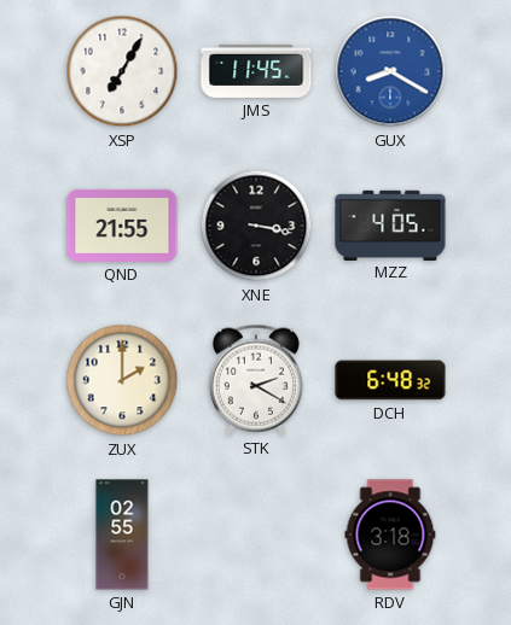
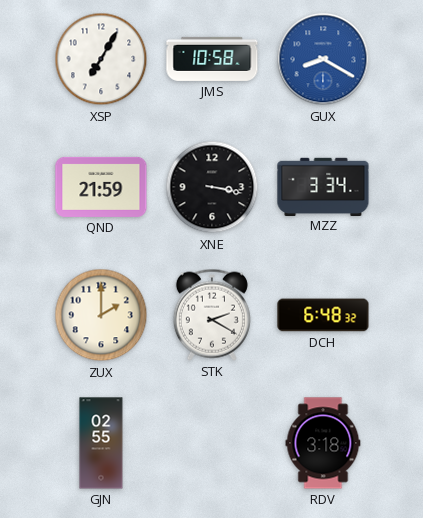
JMS: 11:45 -> 10:58
QND: 21:55 -> 21:59
MZZ: 4:05 -> 3:34
